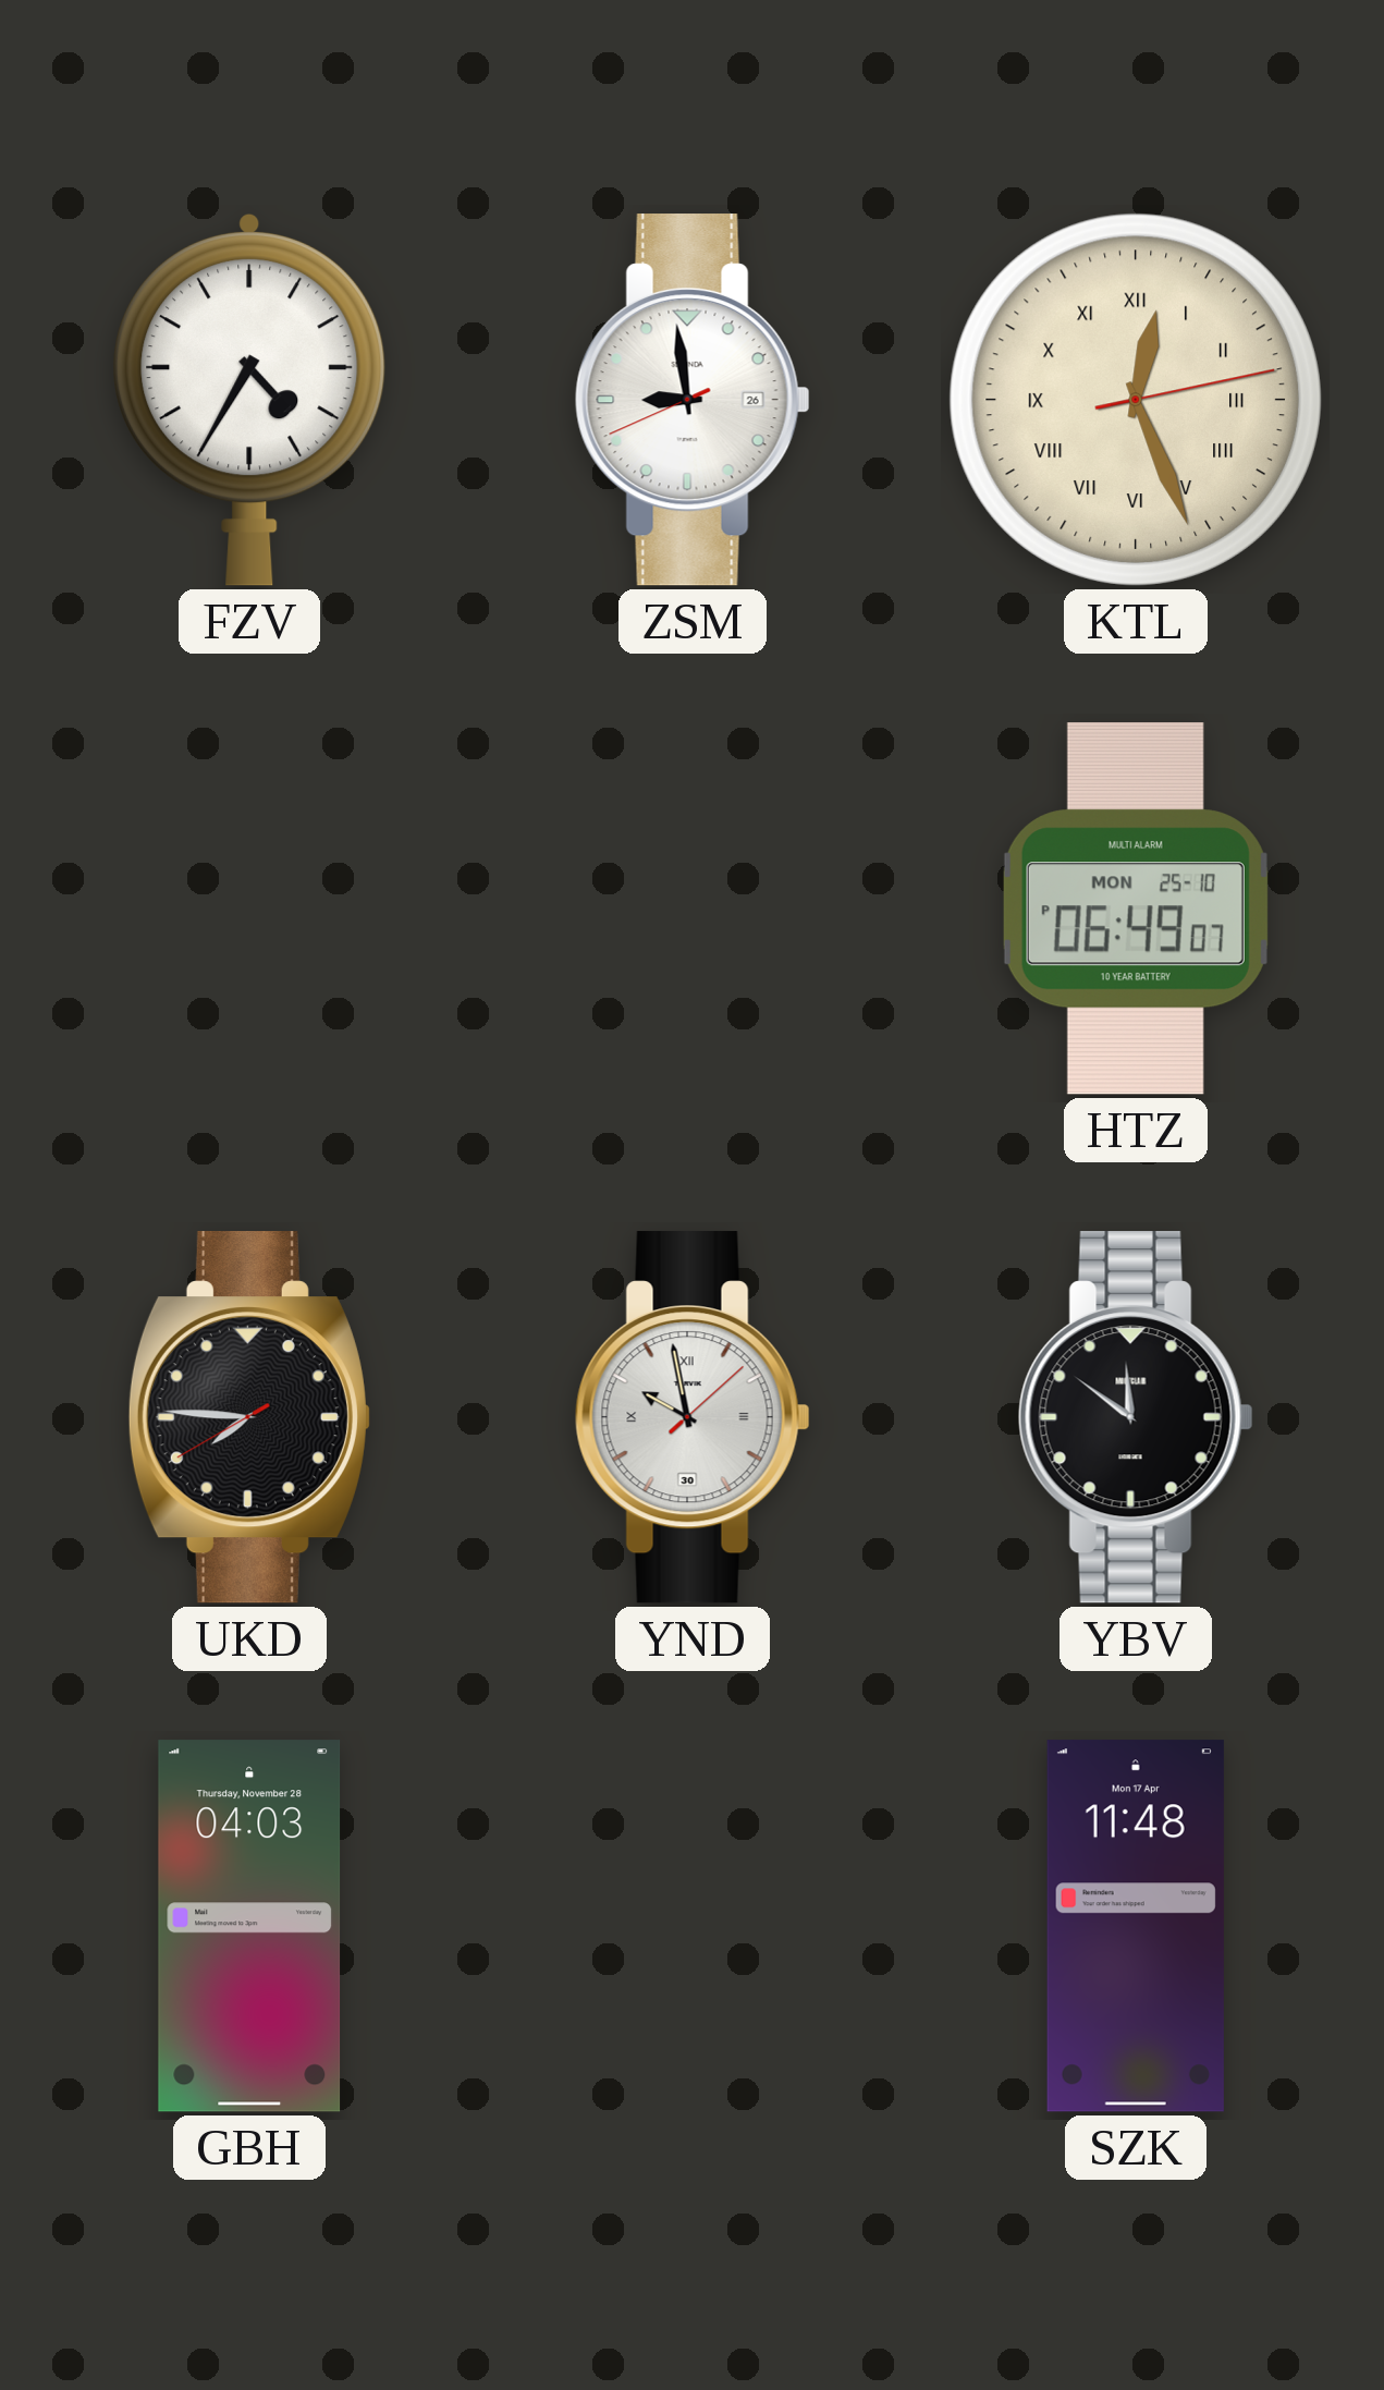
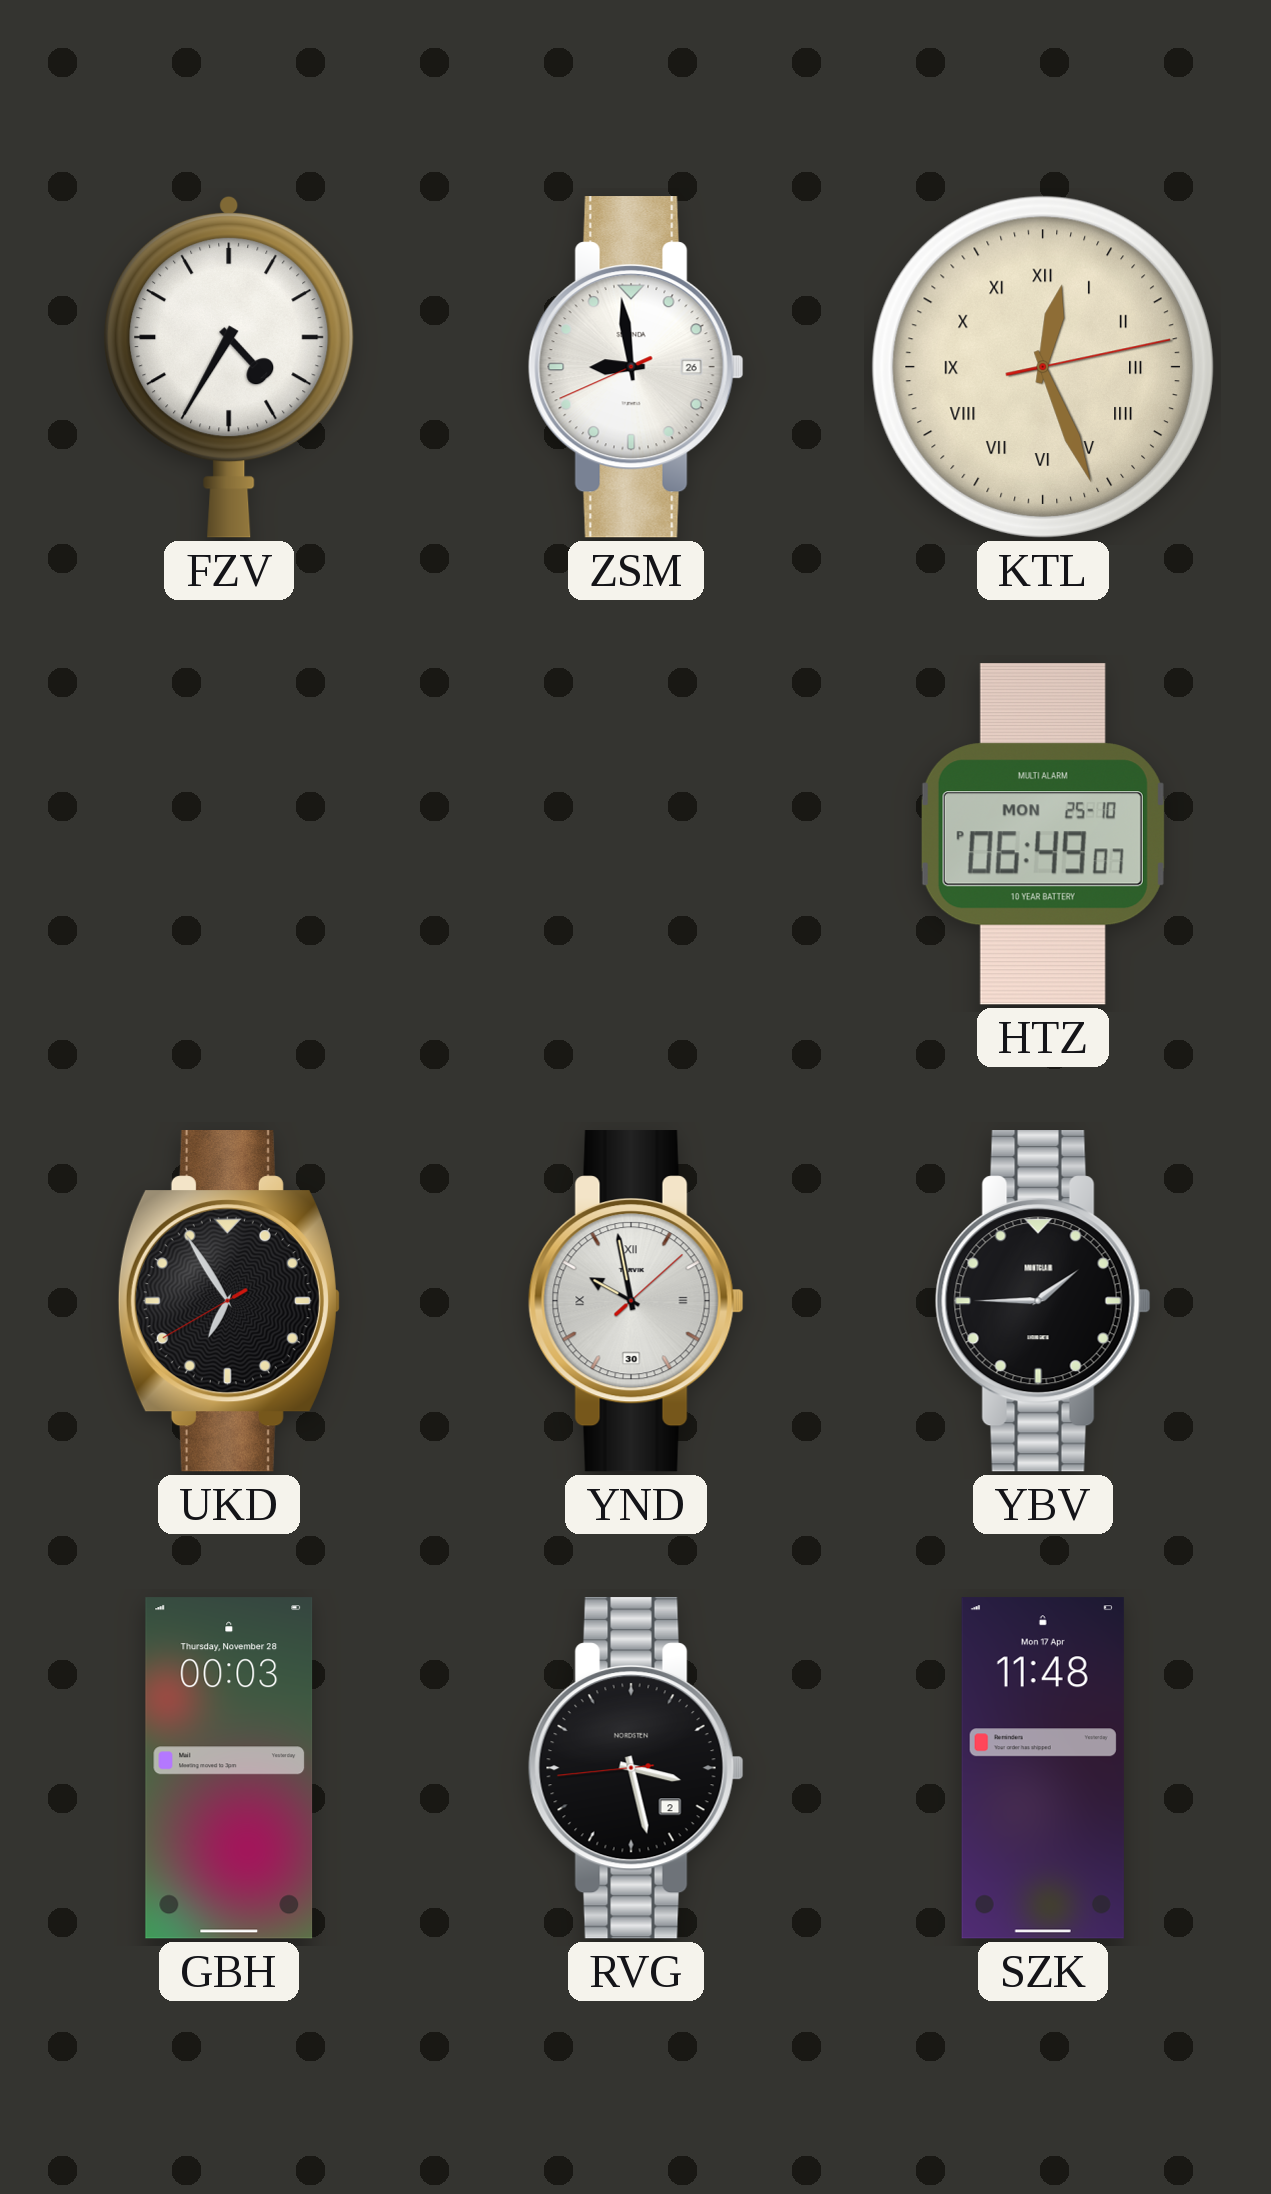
UKD: 7:45 -> 6:54
YBV: 11:51 -> 1:45
GBH: 04:03 -> 00:03
RVG: none -> 3:27
